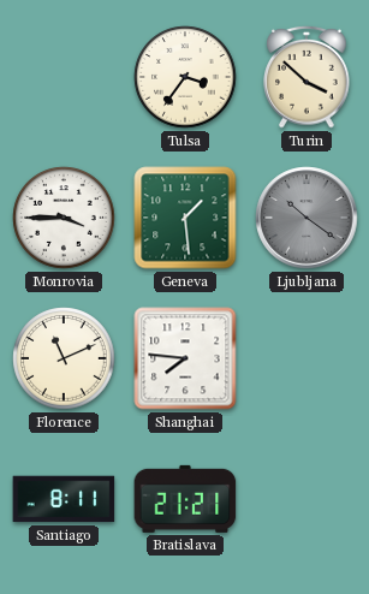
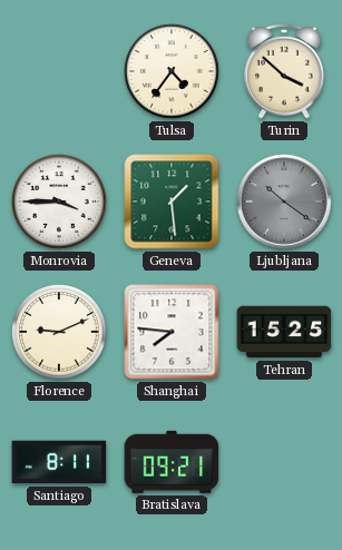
Tulsa: 3:36 -> 4:36
Florence: 11:11 -> 9:11
Tehran: none -> 15:25
Bratislava: 21:21 -> 09:21
